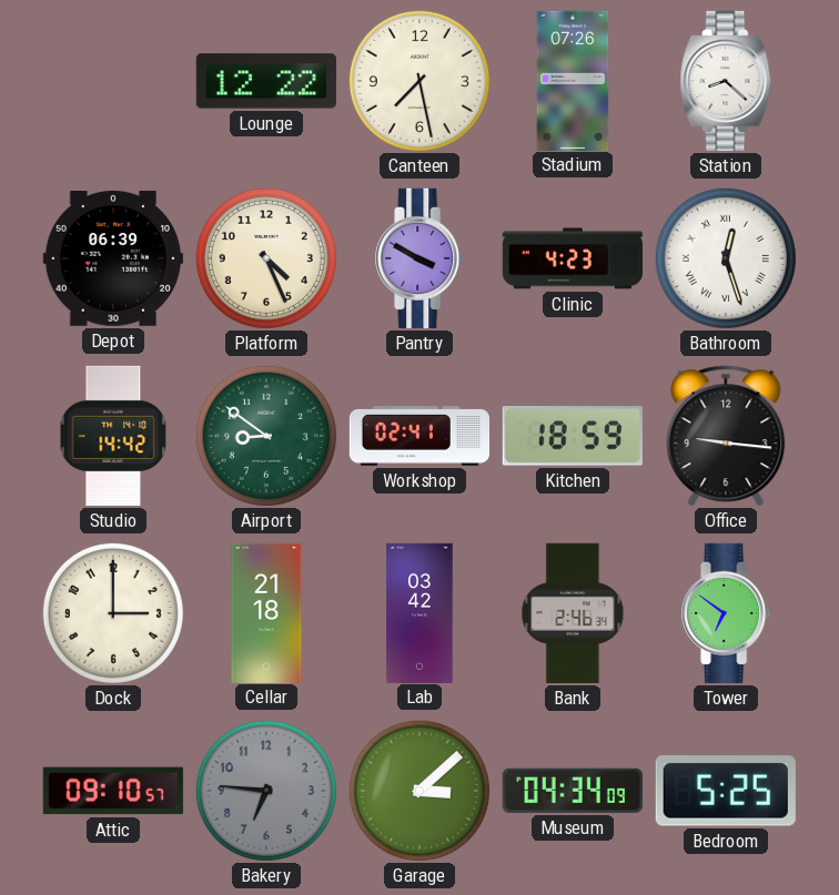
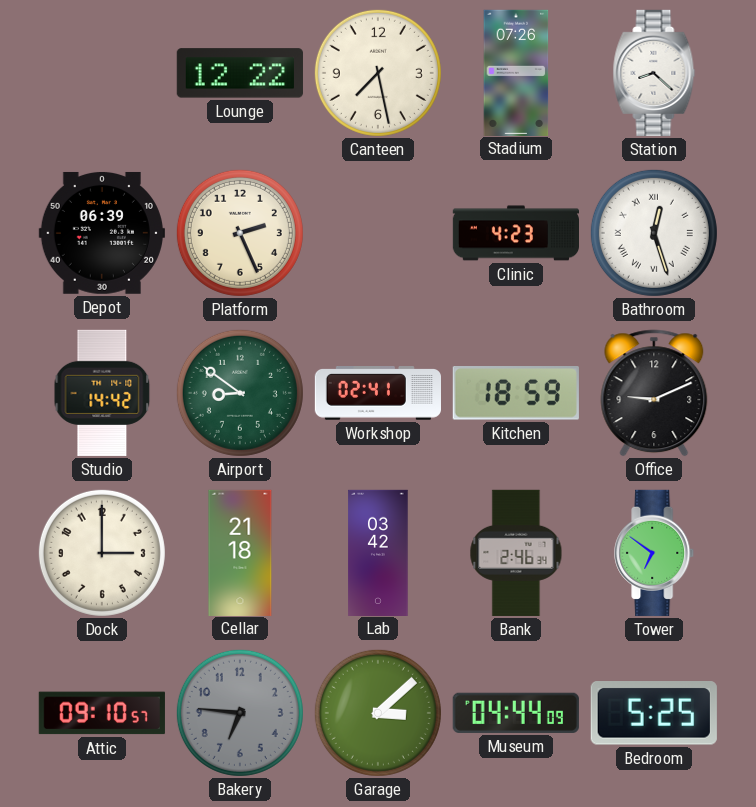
Platform: 4:26 -> 2:26
Pantry: 3:50 -> none
Office: 9:16 -> 9:11
Museum: 04:34 -> 04:44
